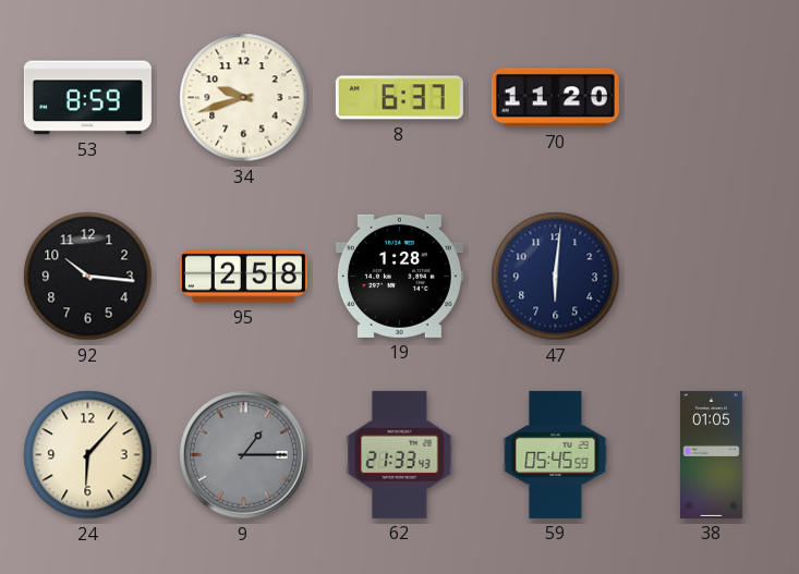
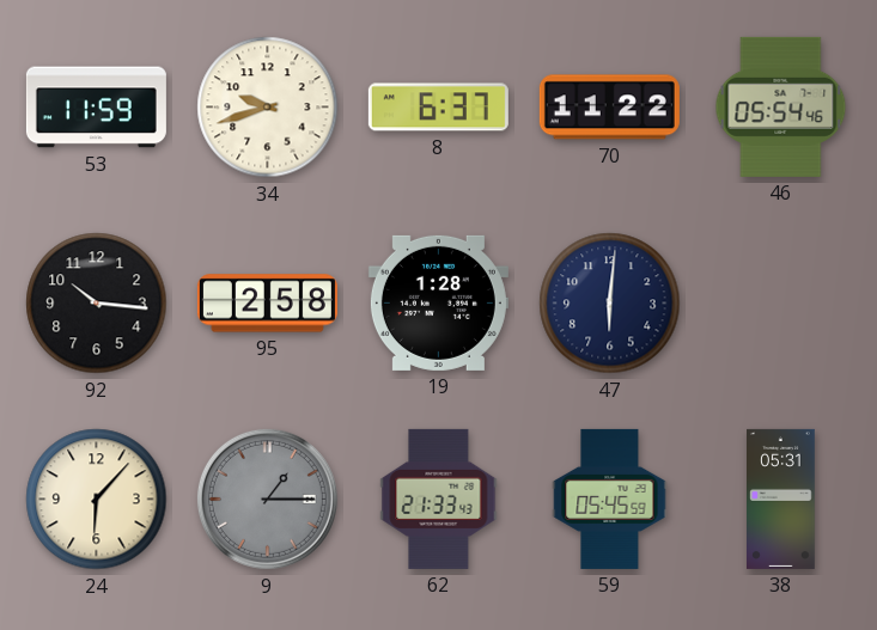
53: 8:59 -> 11:59
70: 11:20 -> 11:22
46: none -> 05:54
38: 01:05 -> 05:31
